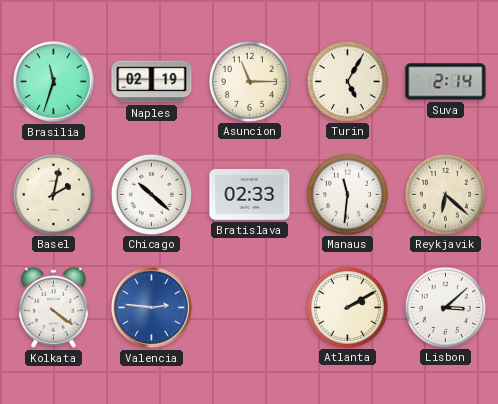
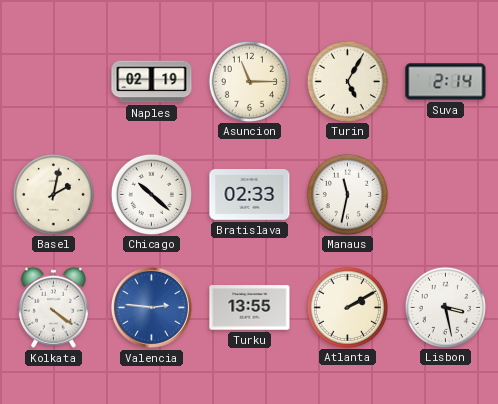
Brasilia: 11:33 -> none
Manaus: 11:31 -> 11:32
Reykjavik: 6:22 -> none
Turku: none -> 13:55
Lisbon: 3:08 -> 3:28
